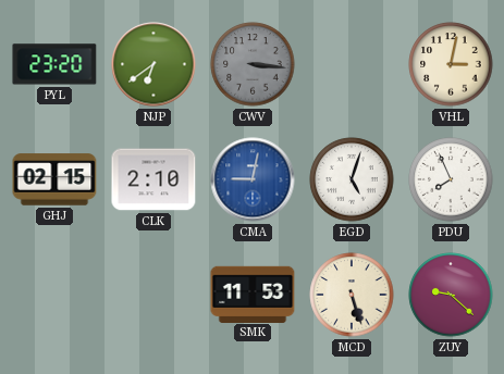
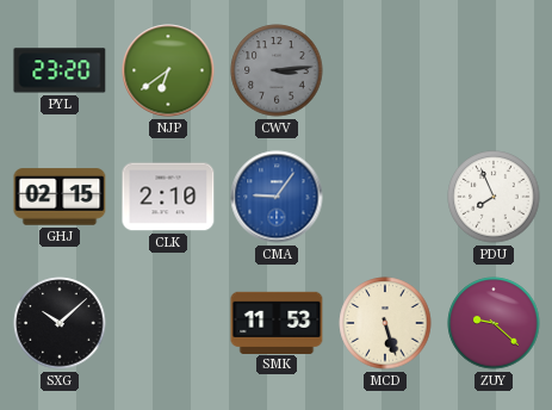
CWV: 3:16 -> 3:14
VHL: 3:02 -> none
CMA: 9:02 -> 9:06
EGD: 5:03 -> none
SXG: none -> 10:08
